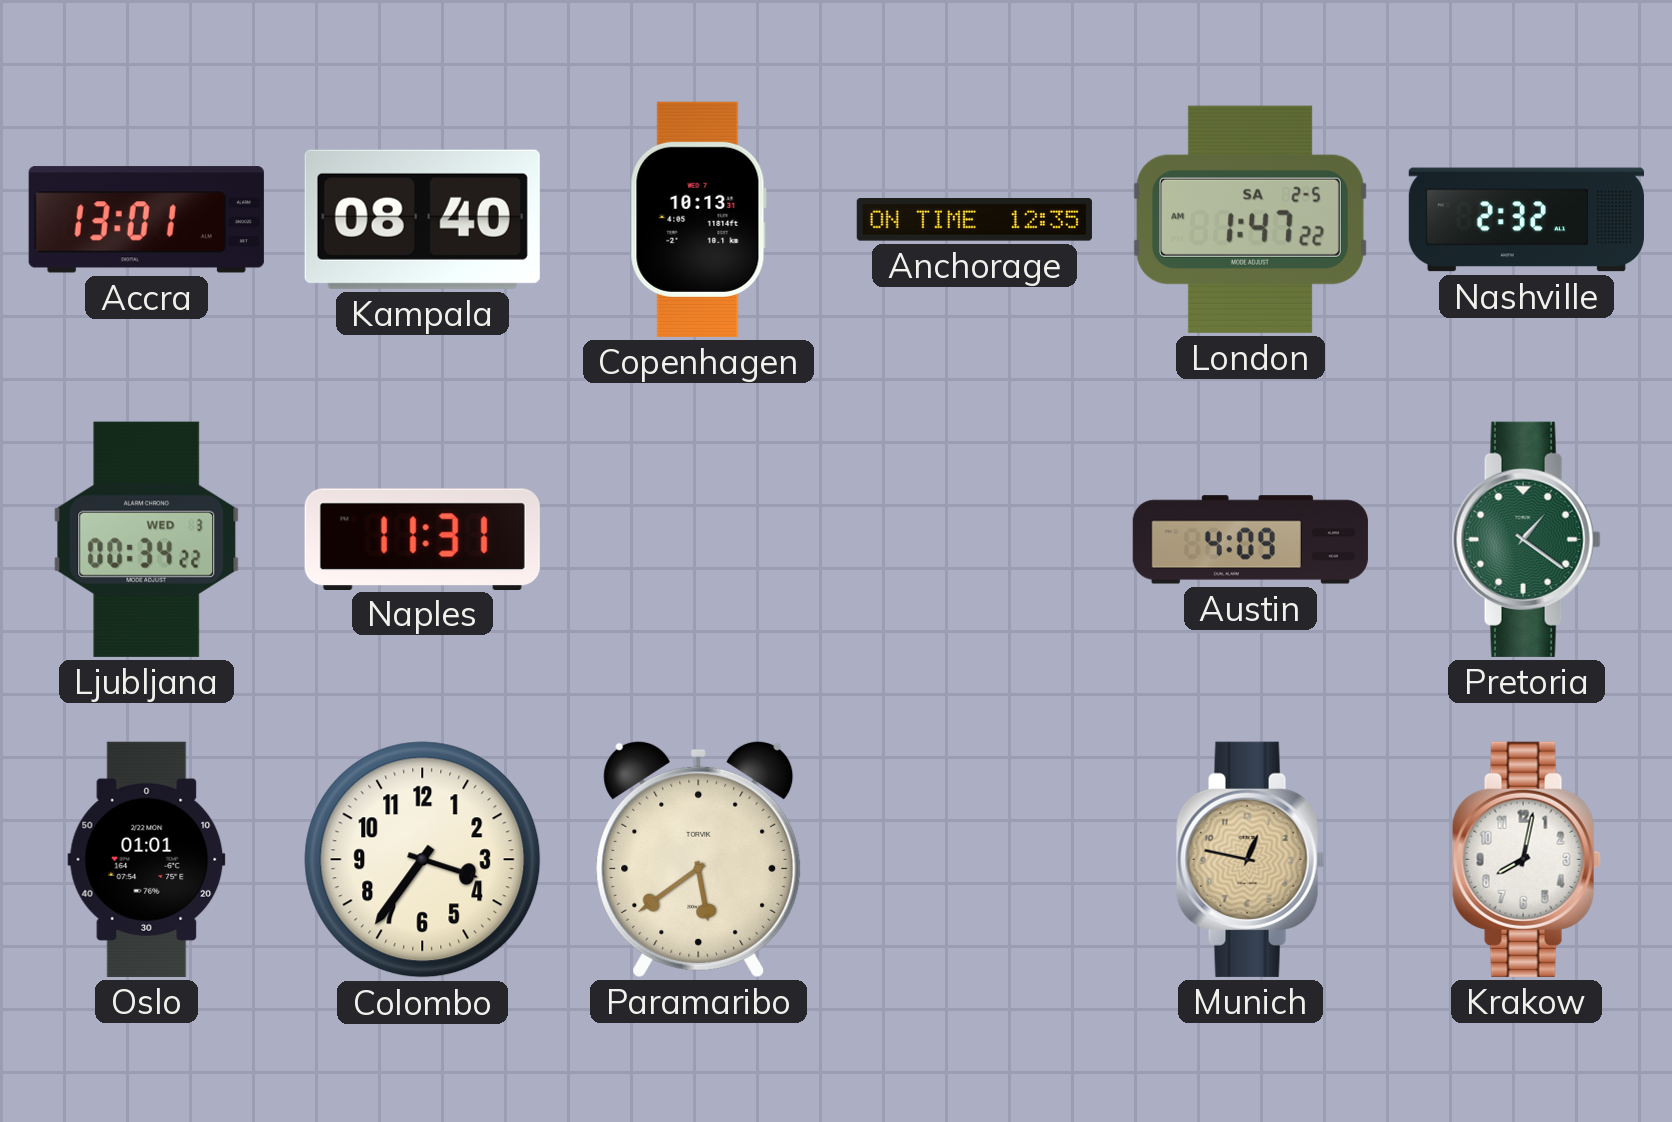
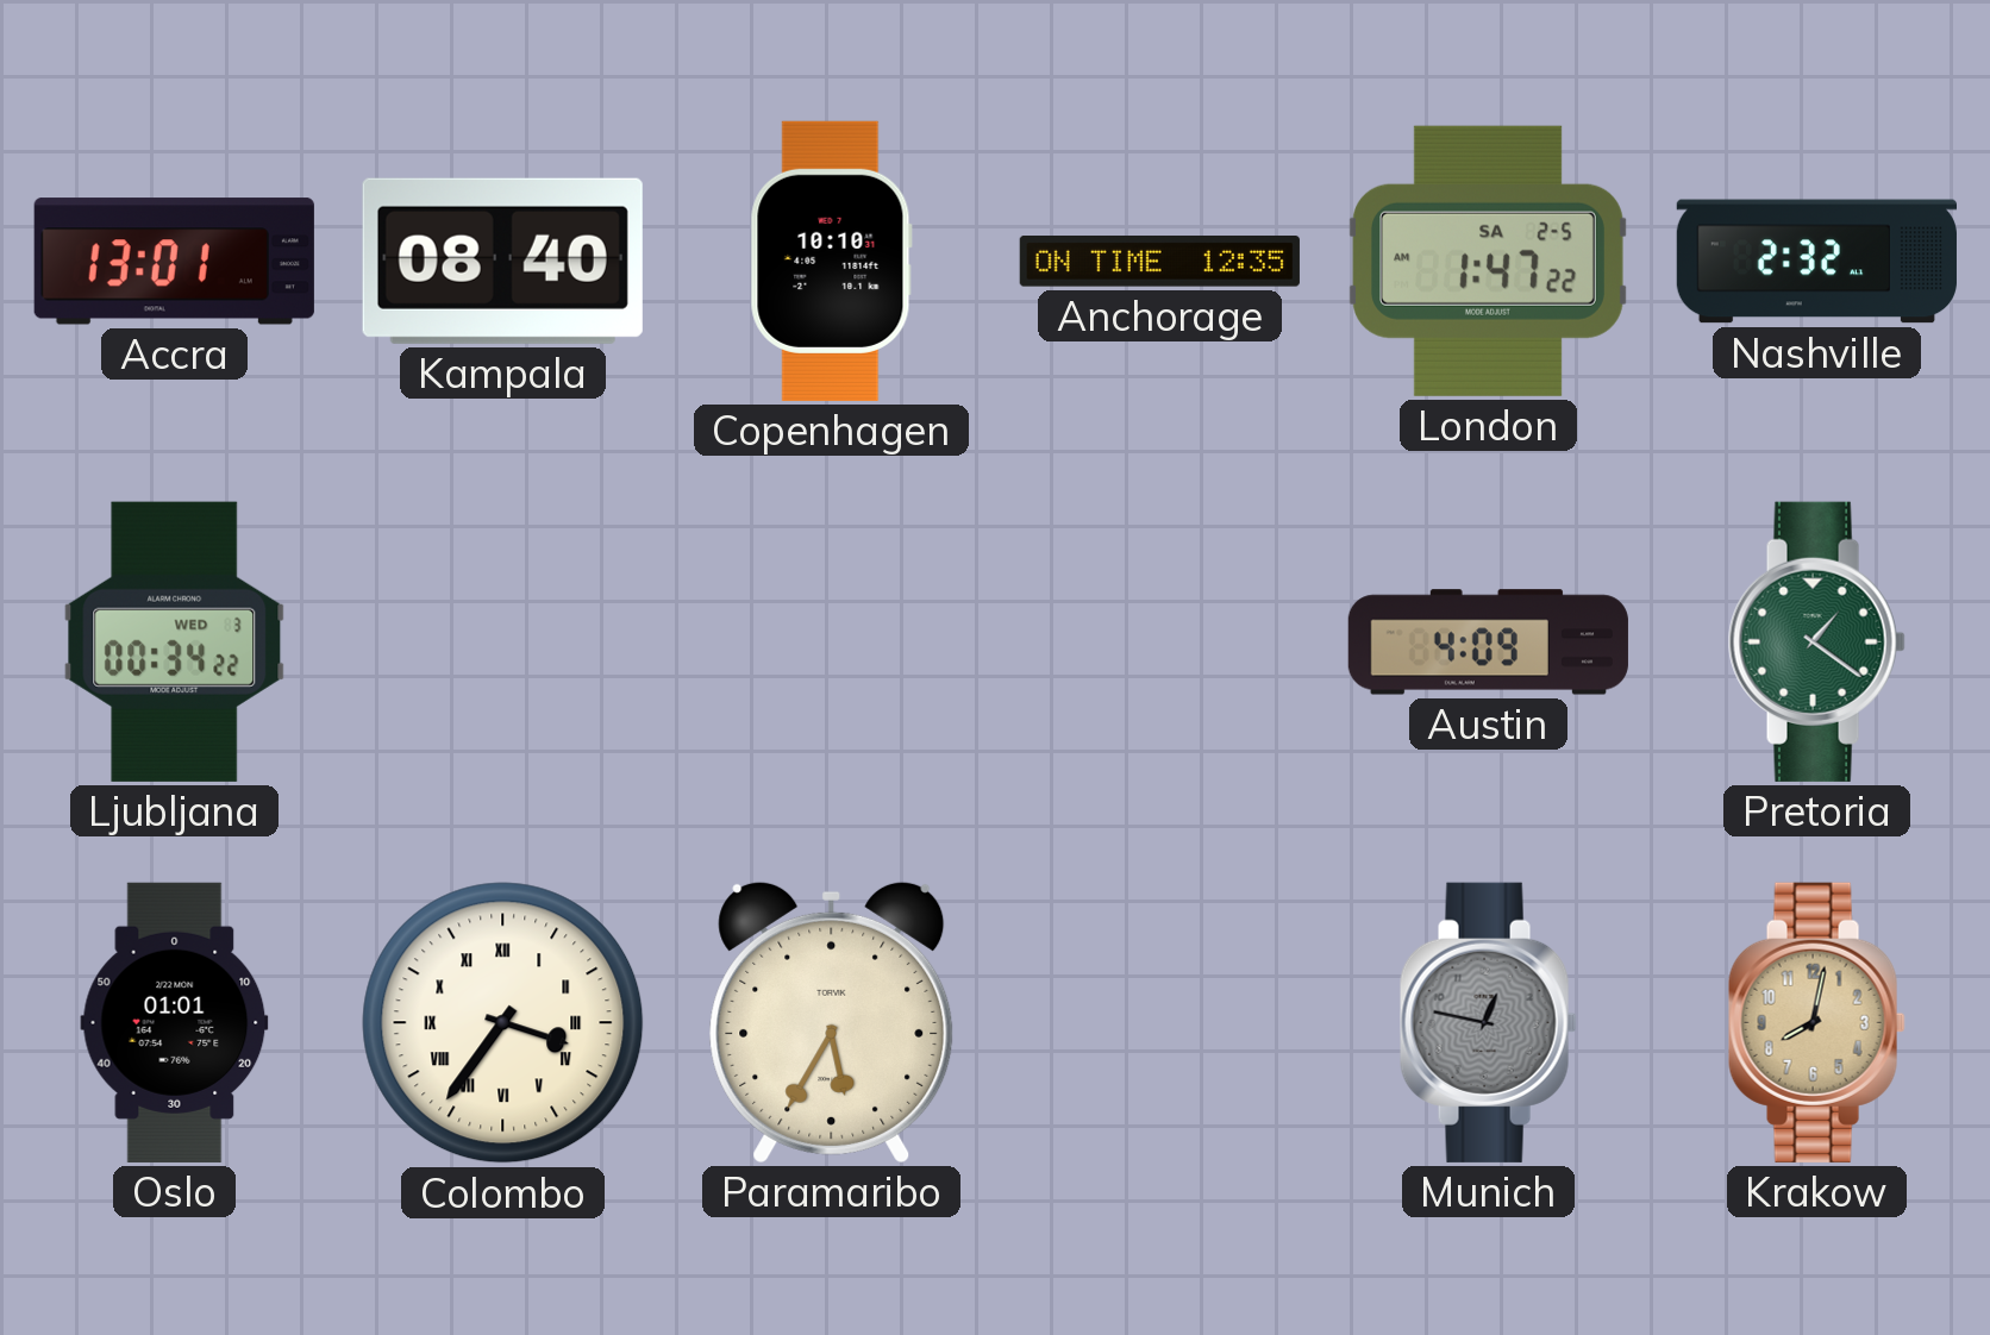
Copenhagen: 10:13 -> 10:10
Naples: 11:31 -> none
Colombo numerals: Arabic -> Roman
Paramaribo: 5:39 -> 5:35
Munich dial: champagne -> grey
Krakow dial: white -> champagne
